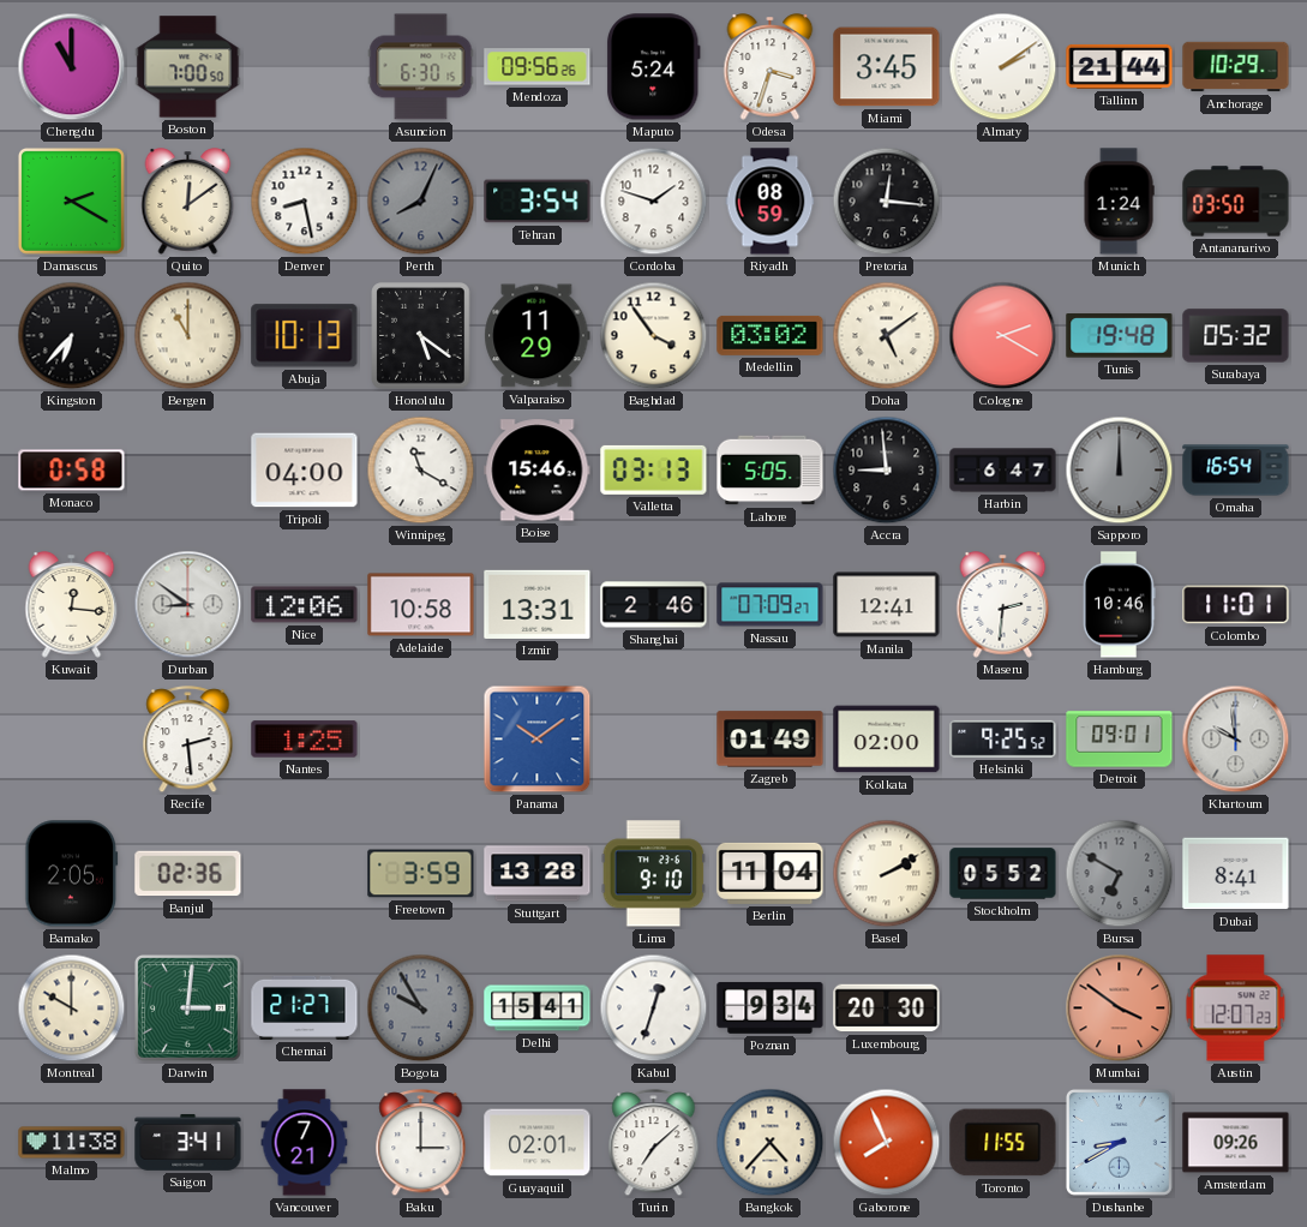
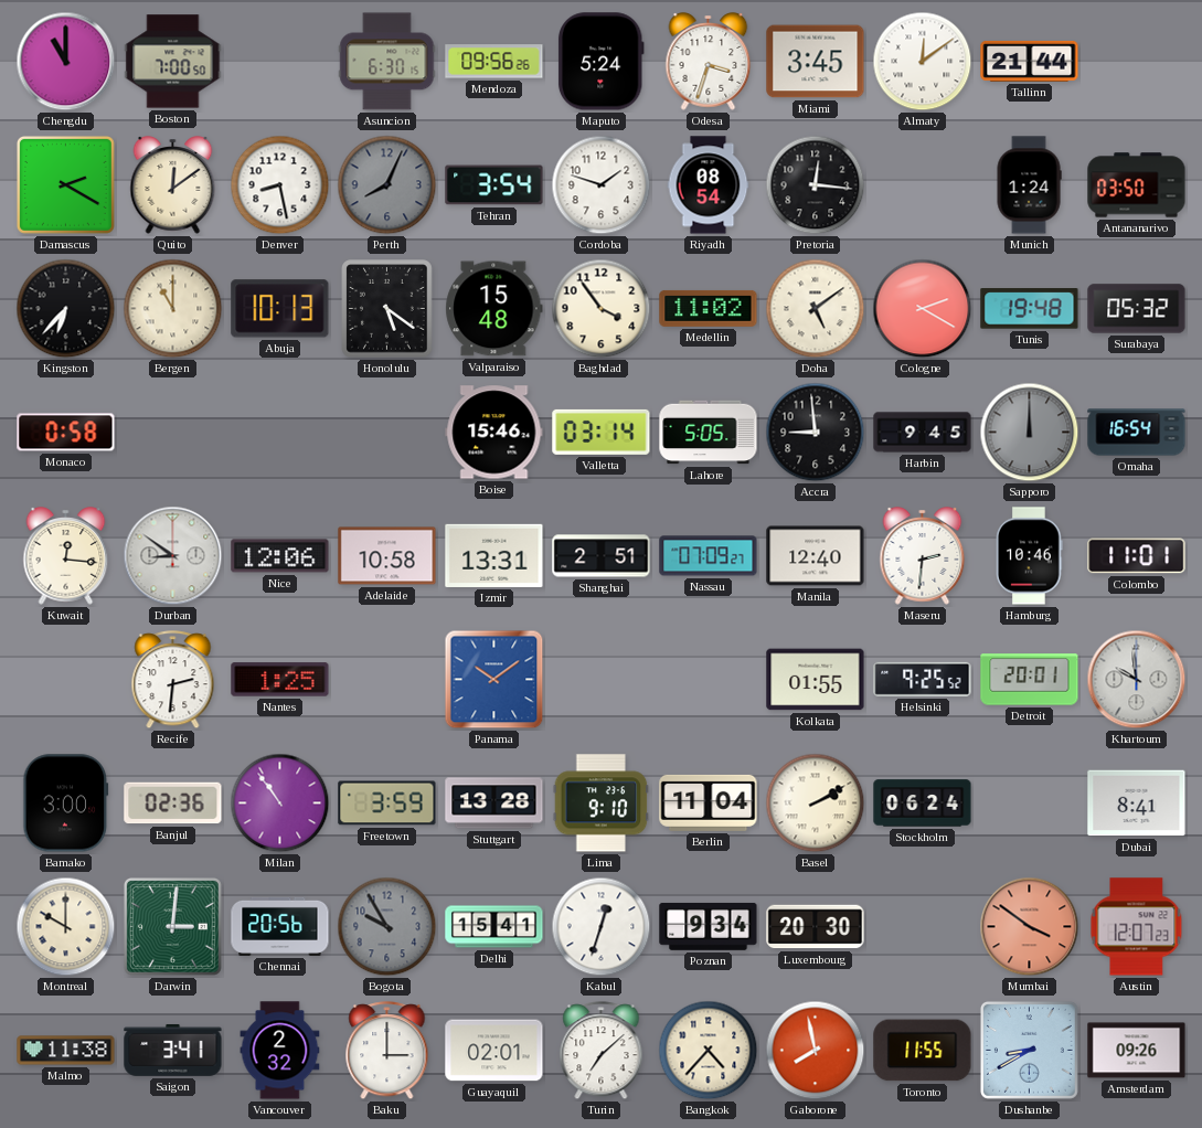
Almaty: 2:09 -> 12:09
Anchorage: 10:29 -> none
Riyadh: 08:59 -> 08:54
Valparaiso: 11:29 -> 15:48
Medellin: 03:02 -> 11:02
Tripoli: 04:00 -> none
Winnipeg: 11:20 -> none
Valletta: 03:13 -> 03:14
Harbin: 6:47 -> 9:45
Shanghai: 2:46 -> 2:51
Manila: 12:41 -> 12:40
Recife: 2:29 -> 2:31
Zagreb: 01:49 -> none
Kolkata: 02:00 -> 01:55
Detroit: 09:01 -> 20:01
Bamako: 2:05 -> 3:00
Milan: none -> 10:54
Stockholm: 05:52 -> 06:24
Bursa: 6:50 -> none
Chennai: 21:27 -> 20:56
Vancouver: 7:21 -> 2:32
Gaborone: 7:56 -> 7:58
